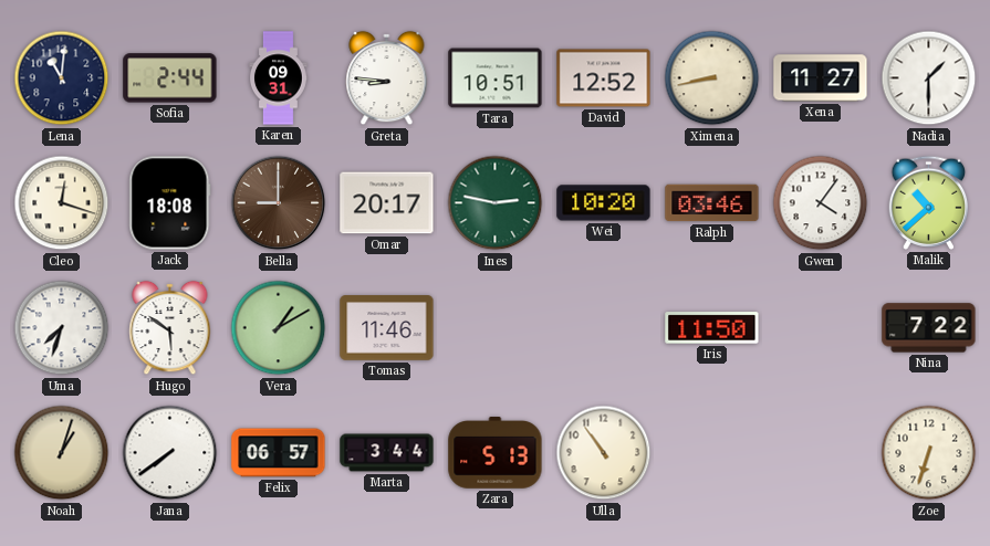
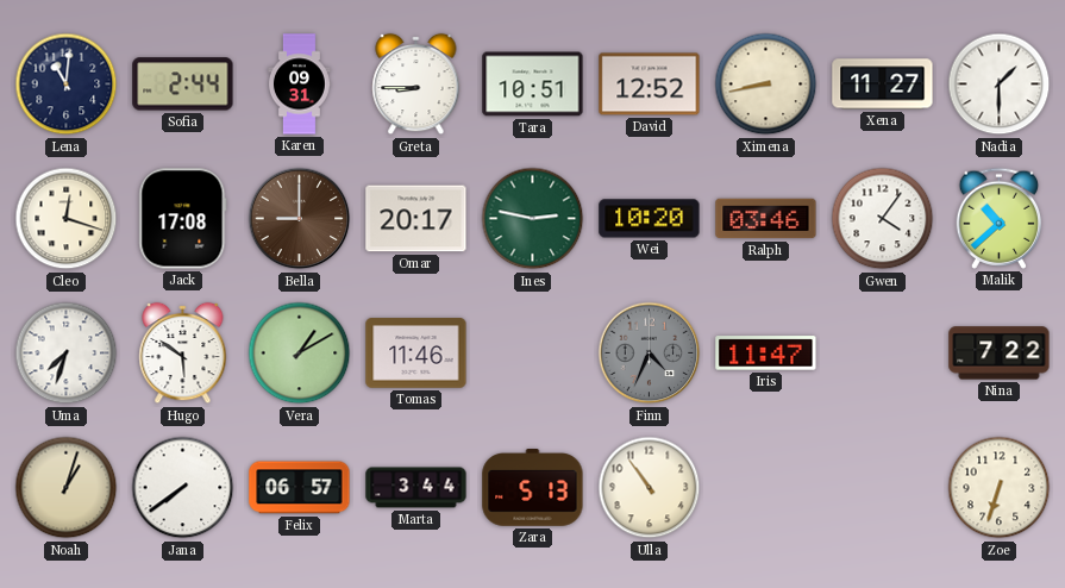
Greta: 8:46 -> 8:45
Jack: 18:08 -> 17:08
Finn: none -> 4:34
Iris: 11:50 -> 11:47
